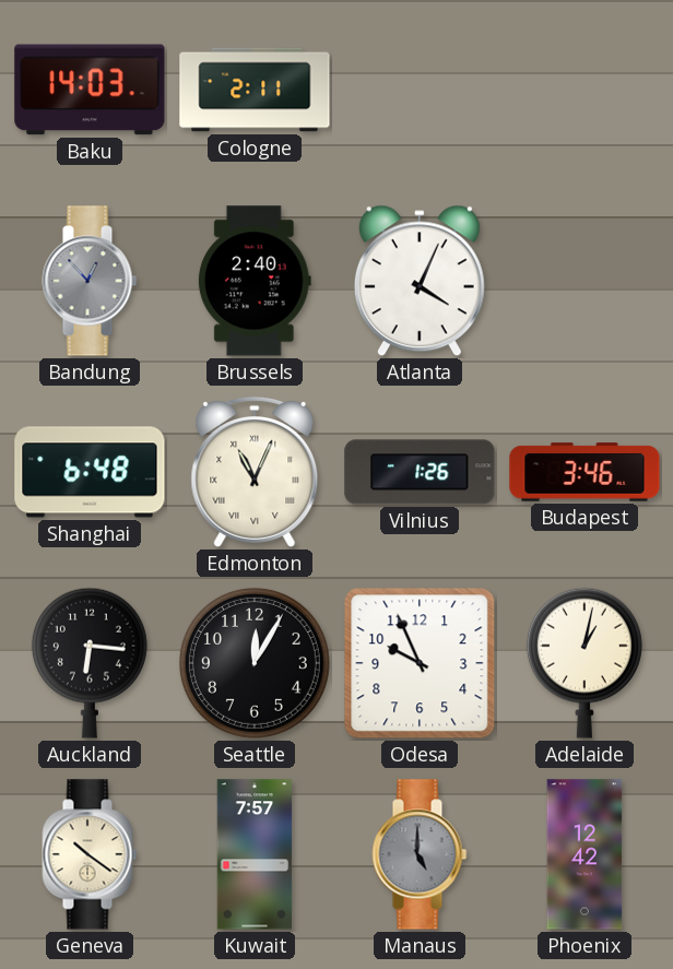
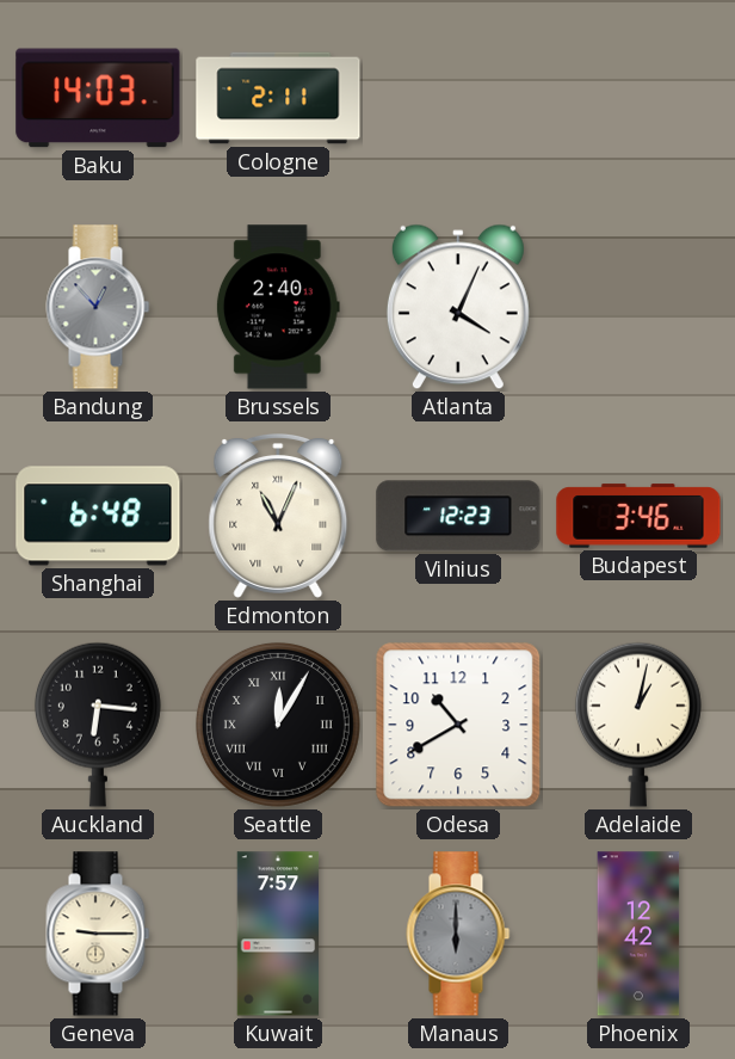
Vilnius: 1:26 -> 12:23
Seattle numerals: Arabic -> Roman
Odesa: 9:56 -> 10:40
Geneva: 10:21 -> 9:15
Manaus: 5:00 -> 6:00
